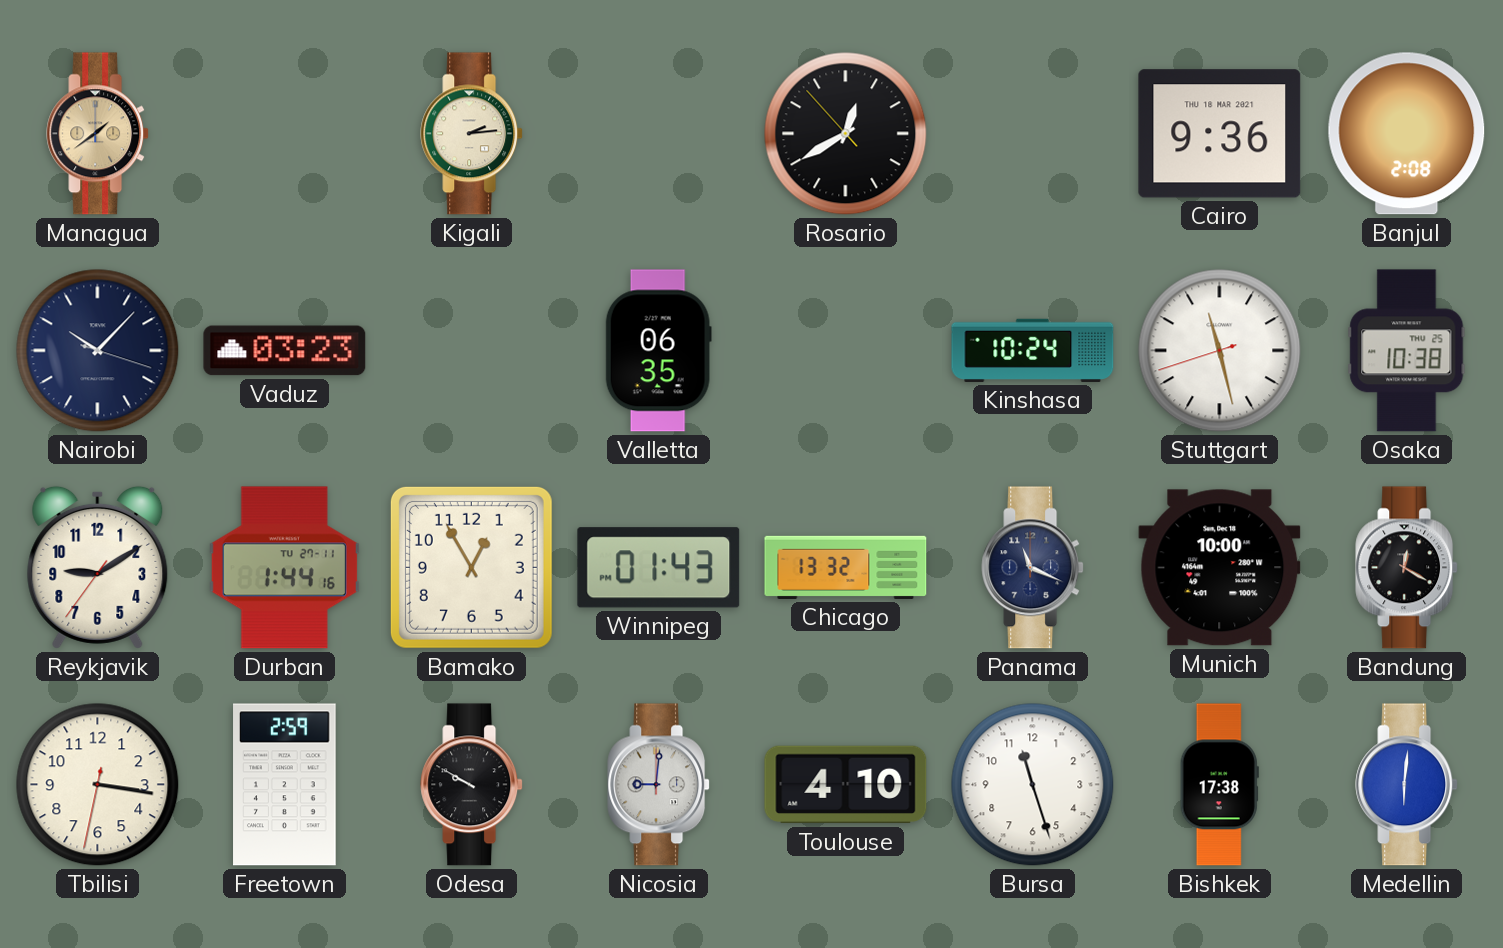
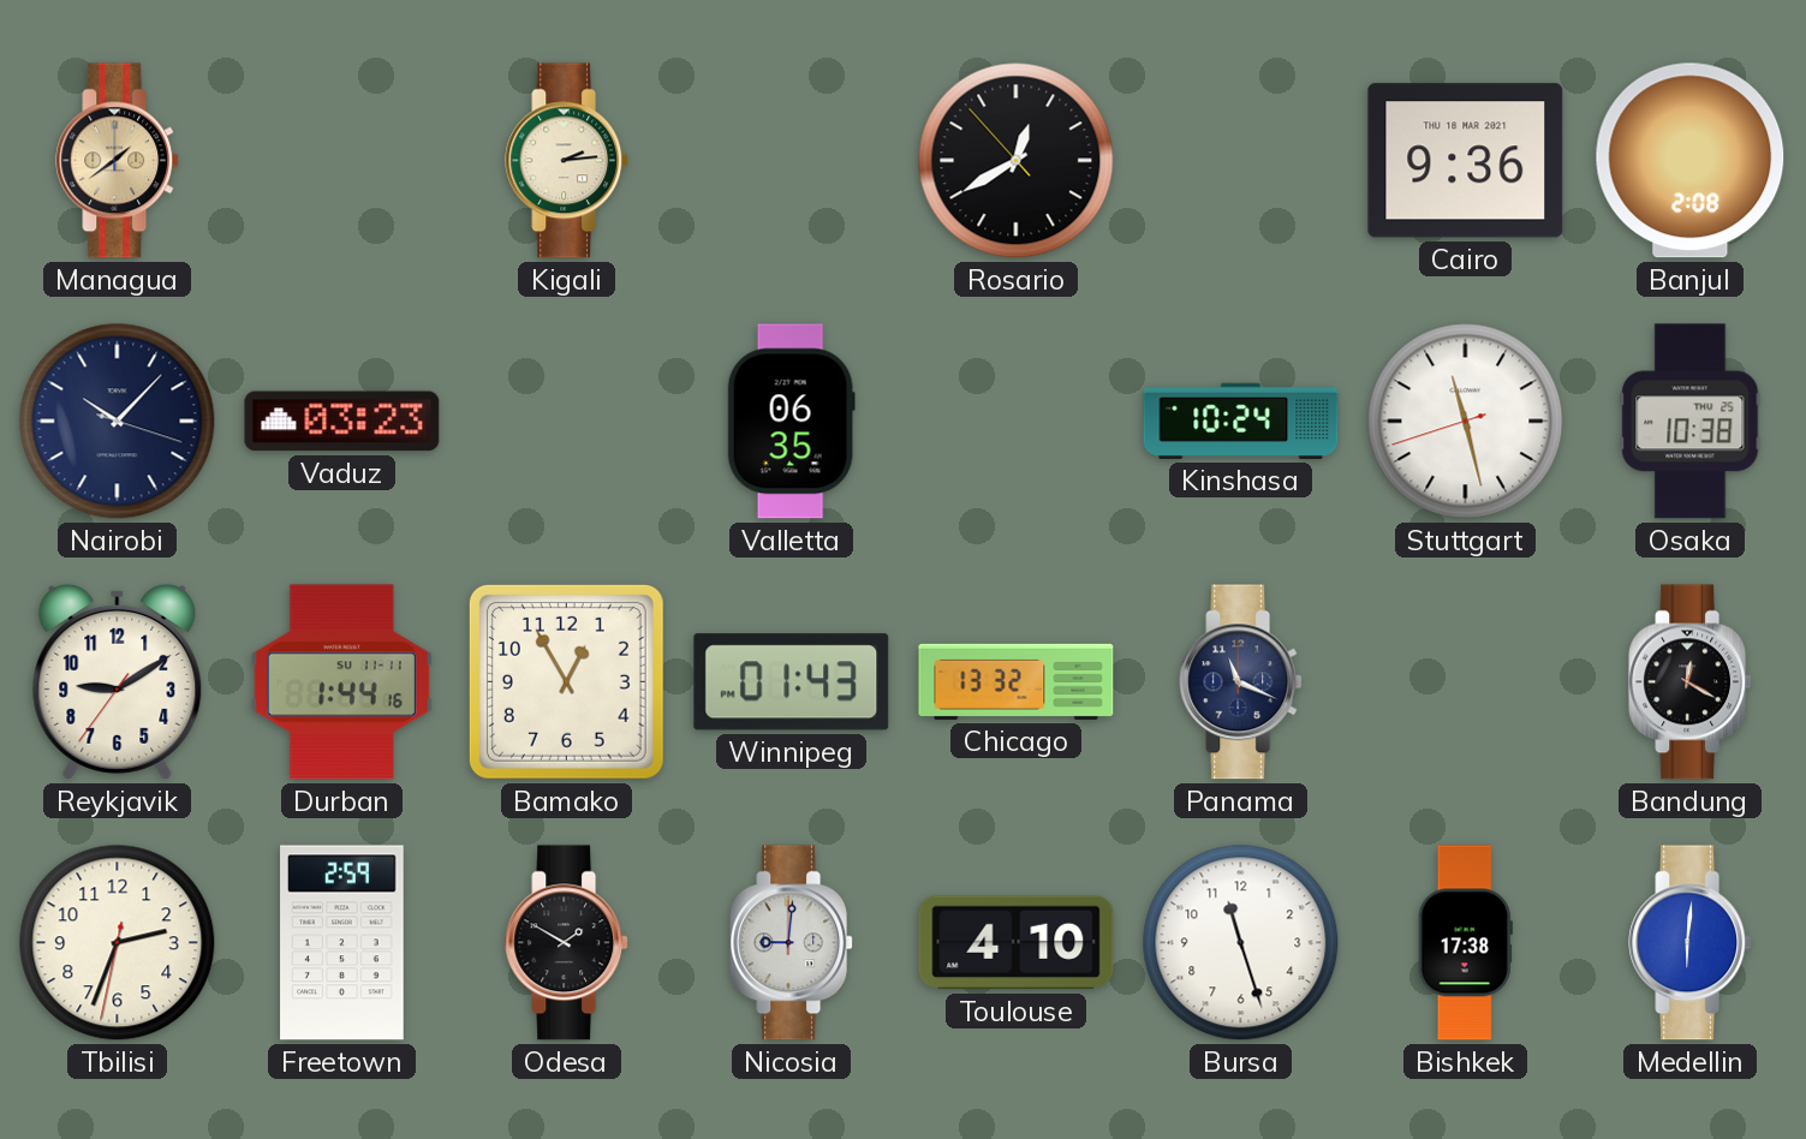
Durban date: TU 27-11 -> SU 11-11
Munich: 10:00 -> none
Tbilisi: 3:16 -> 2:33
Odesa: 9:50 -> 1:50
